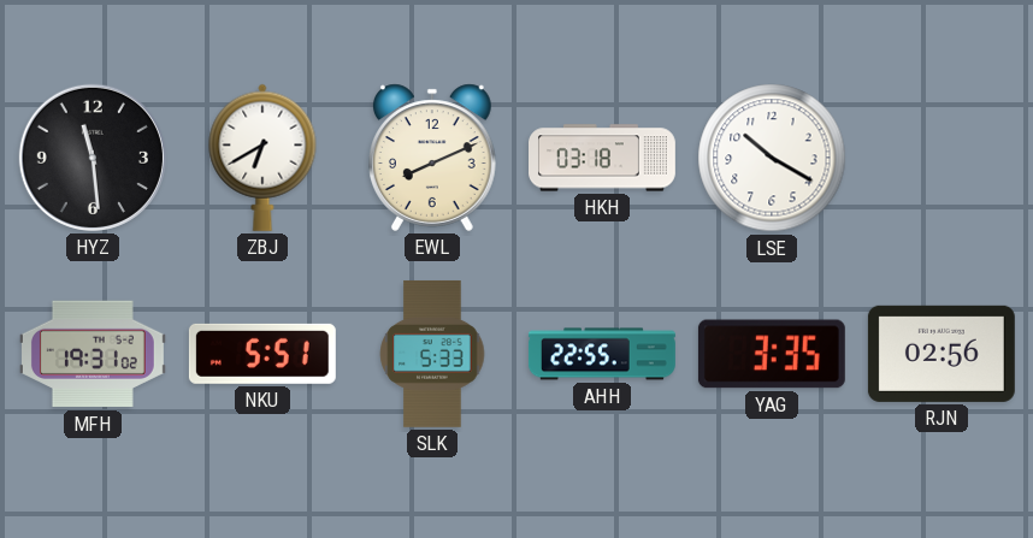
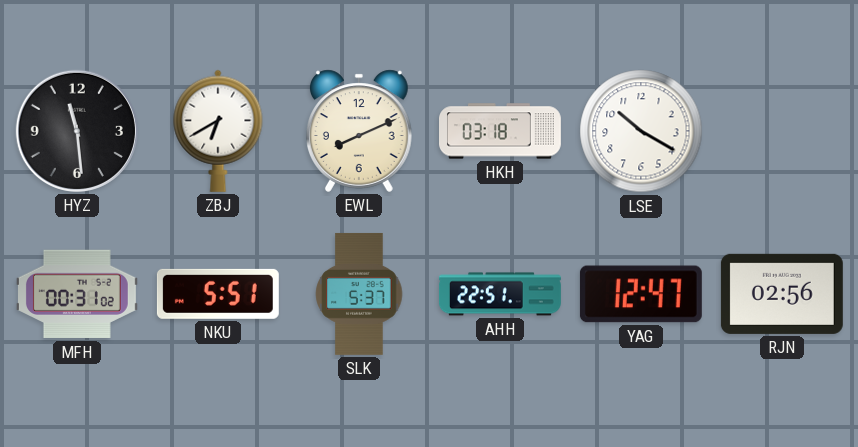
MFH: 19:31 -> 00:31
SLK: 5:33 -> 5:37
AHH: 22:55 -> 22:51
YAG: 3:35 -> 12:47
